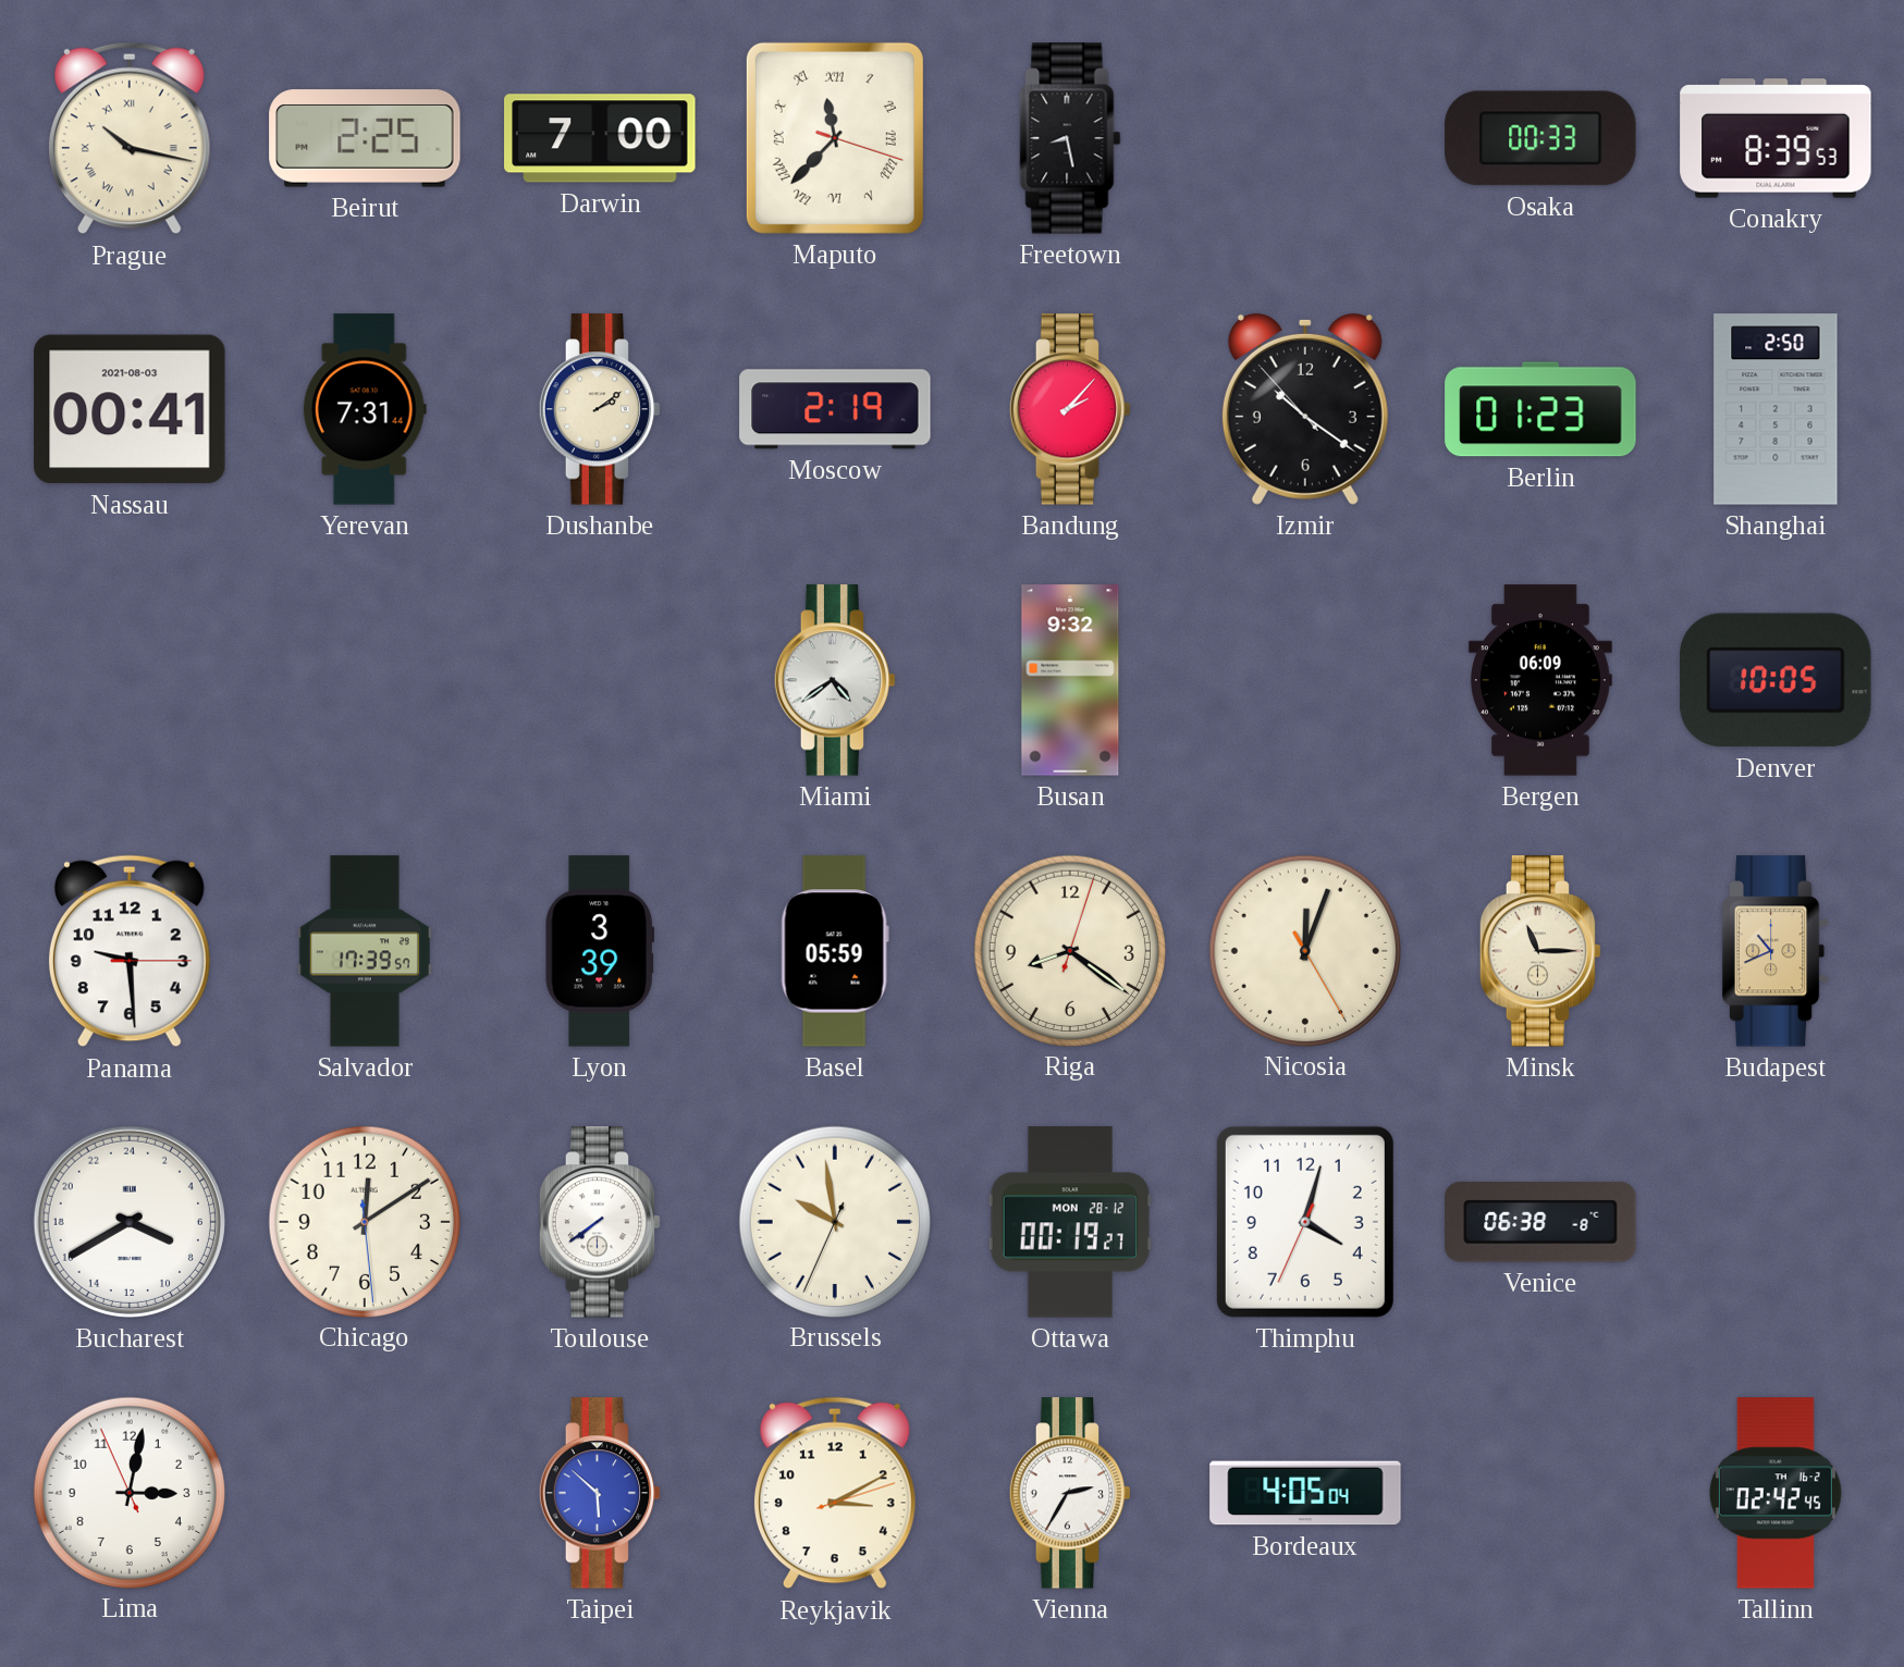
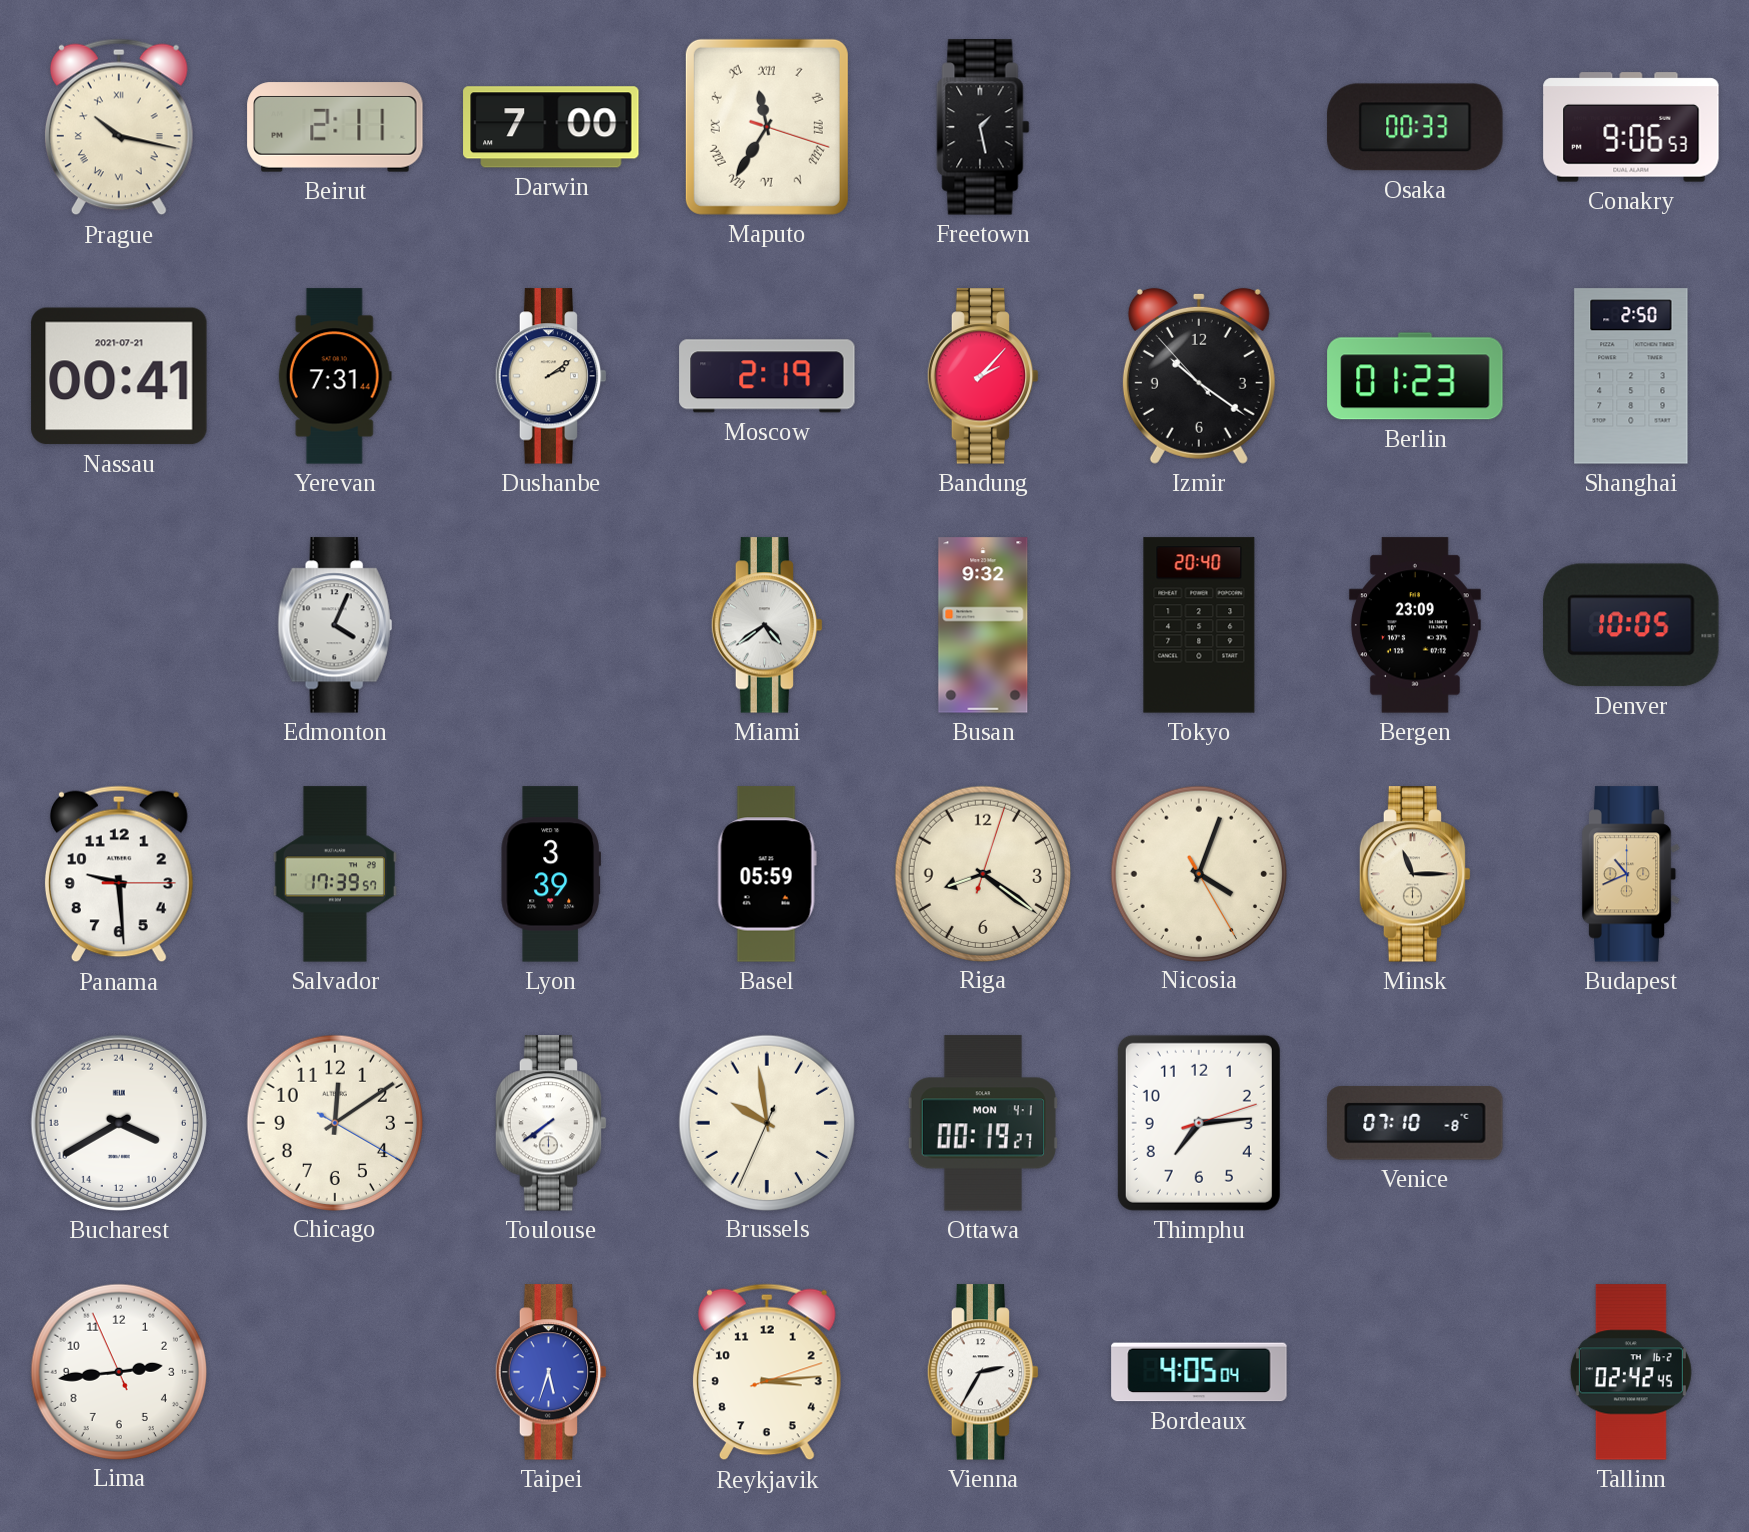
Beirut: 2:25 -> 2:11
Maputo: 11:37 -> 11:35
Freetown: 8:28 -> 1:28
Conakry: 8:39 -> 9:06
Nassau date: 2021-08-03 -> 2021-07-21
Edmonton: none -> 4:04
Tokyo: none -> 20:40
Bergen: 06:09 -> 23:09
Nicosia: 12:03 -> 4:03
Chicago: 12:09:29 -> 12:09:20
Ottawa date: MON 28-12 -> MON 4-1
Thimphu: 4:02 -> 7:14
Venice: 06:38 -> 07:10
Lima: 3:01 -> 2:43
Taipei: 5:52 -> 5:33
Reykjavik: 3:10 -> 3:14
